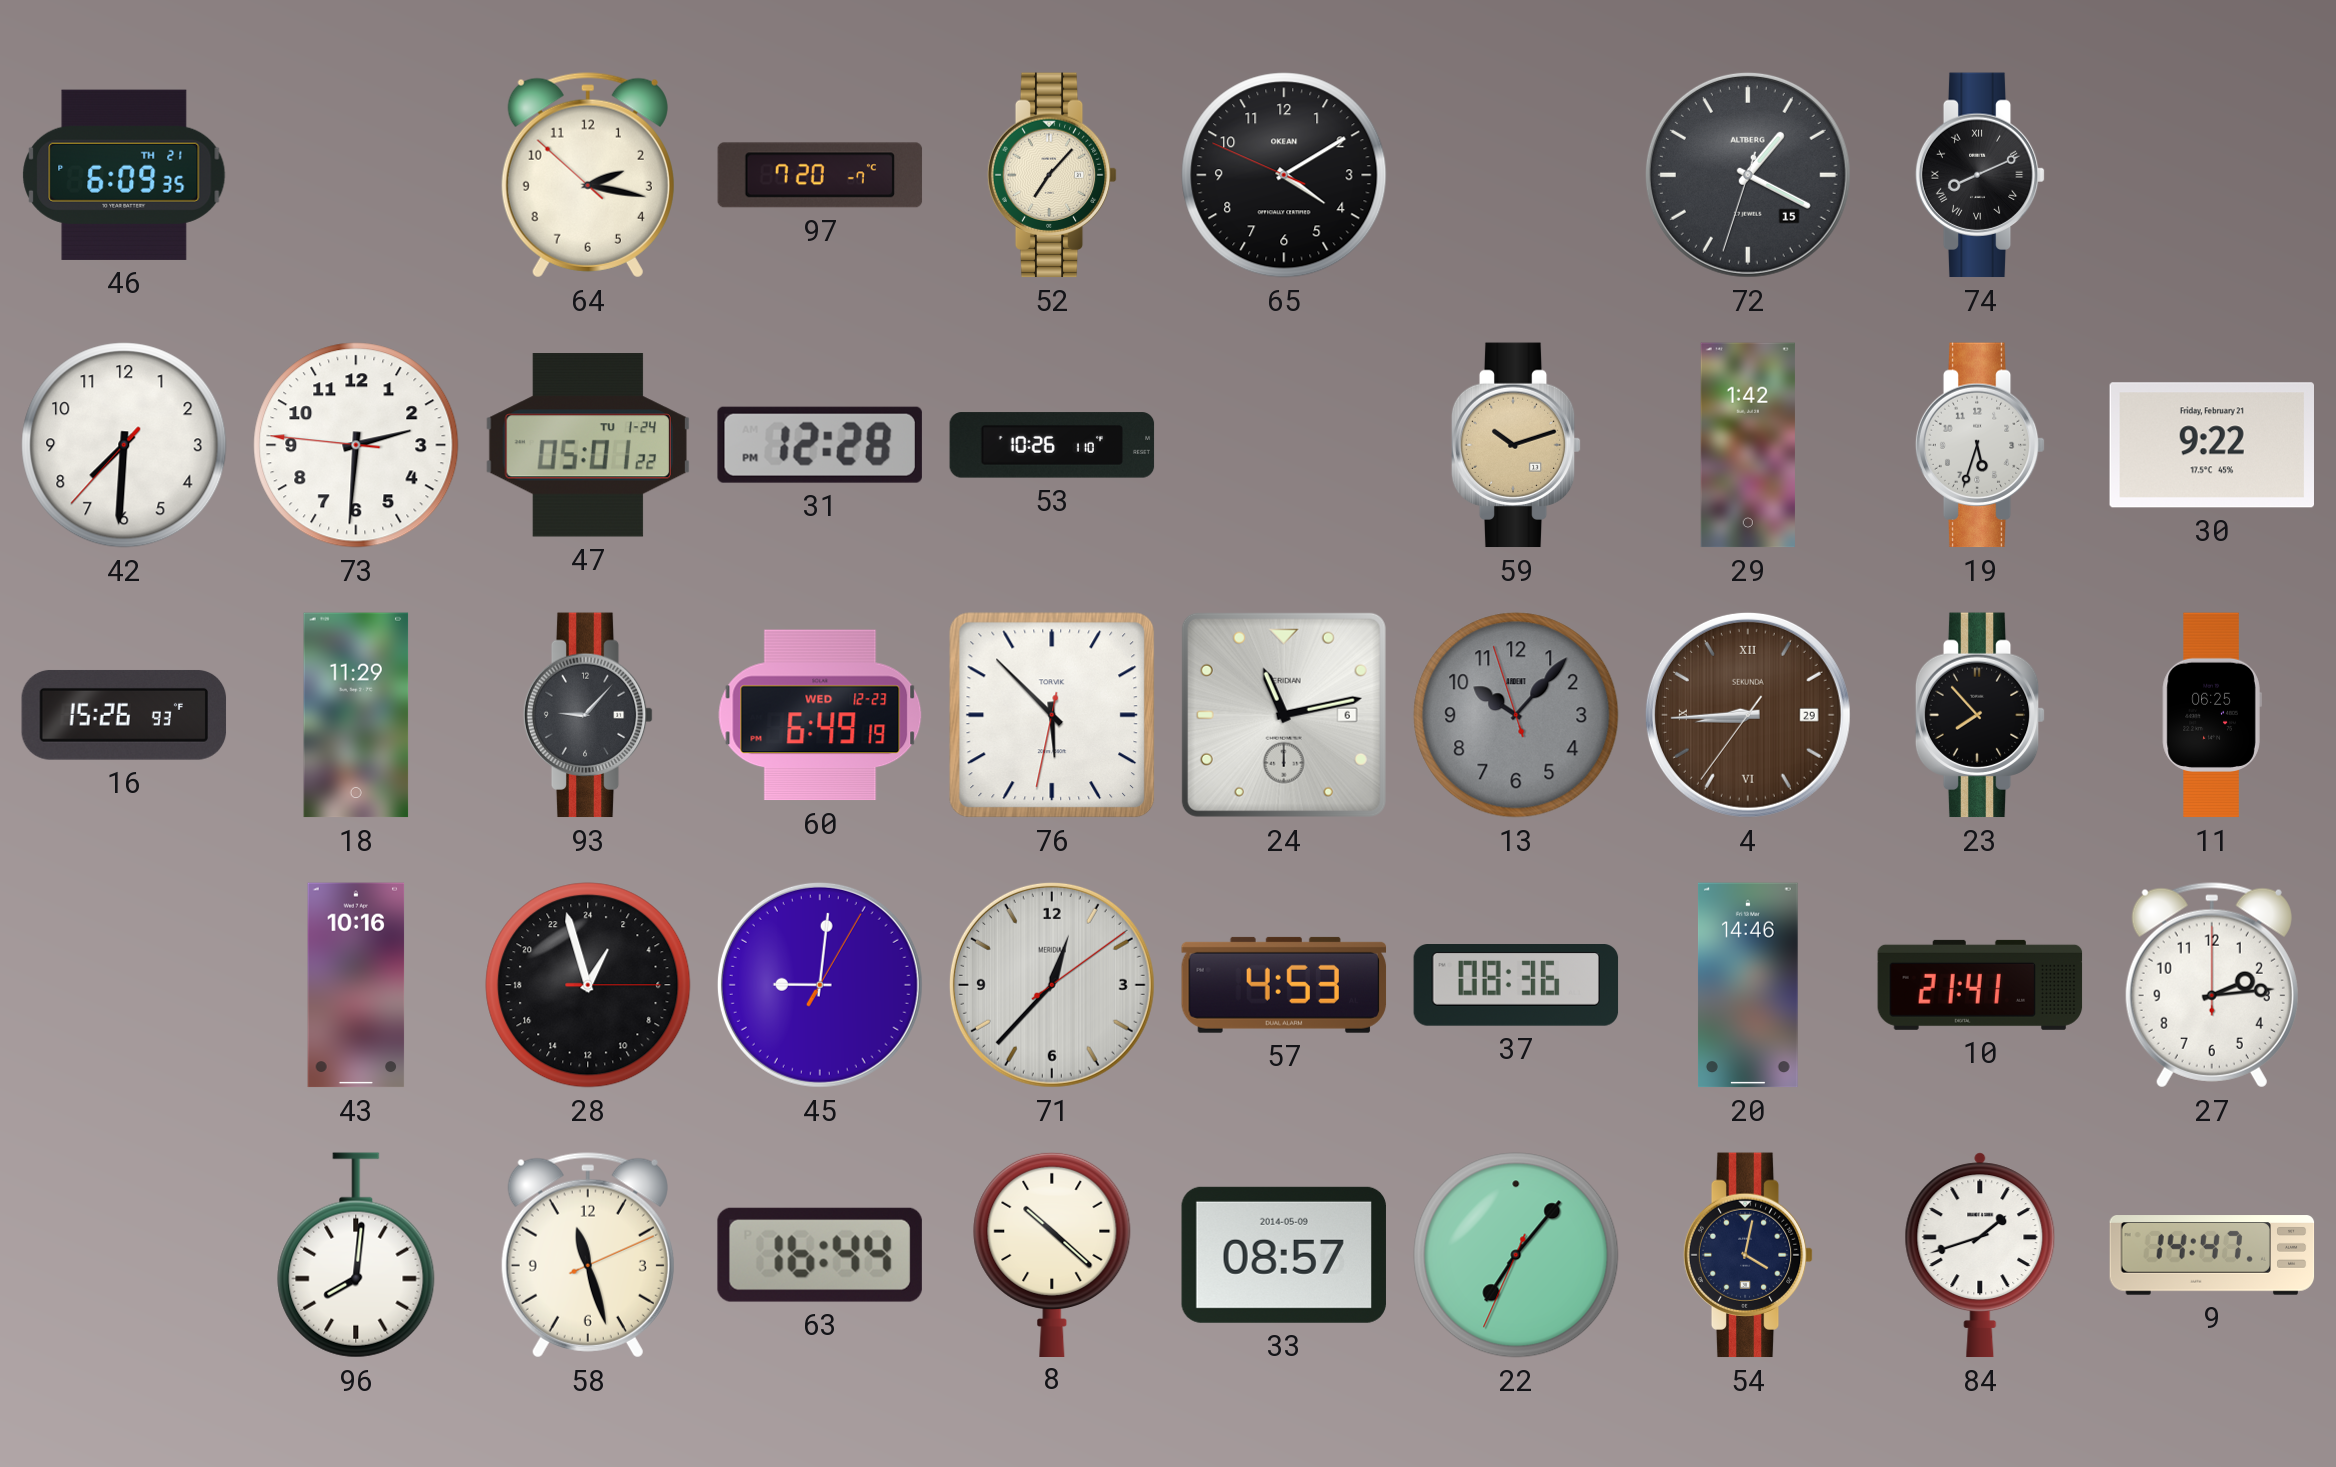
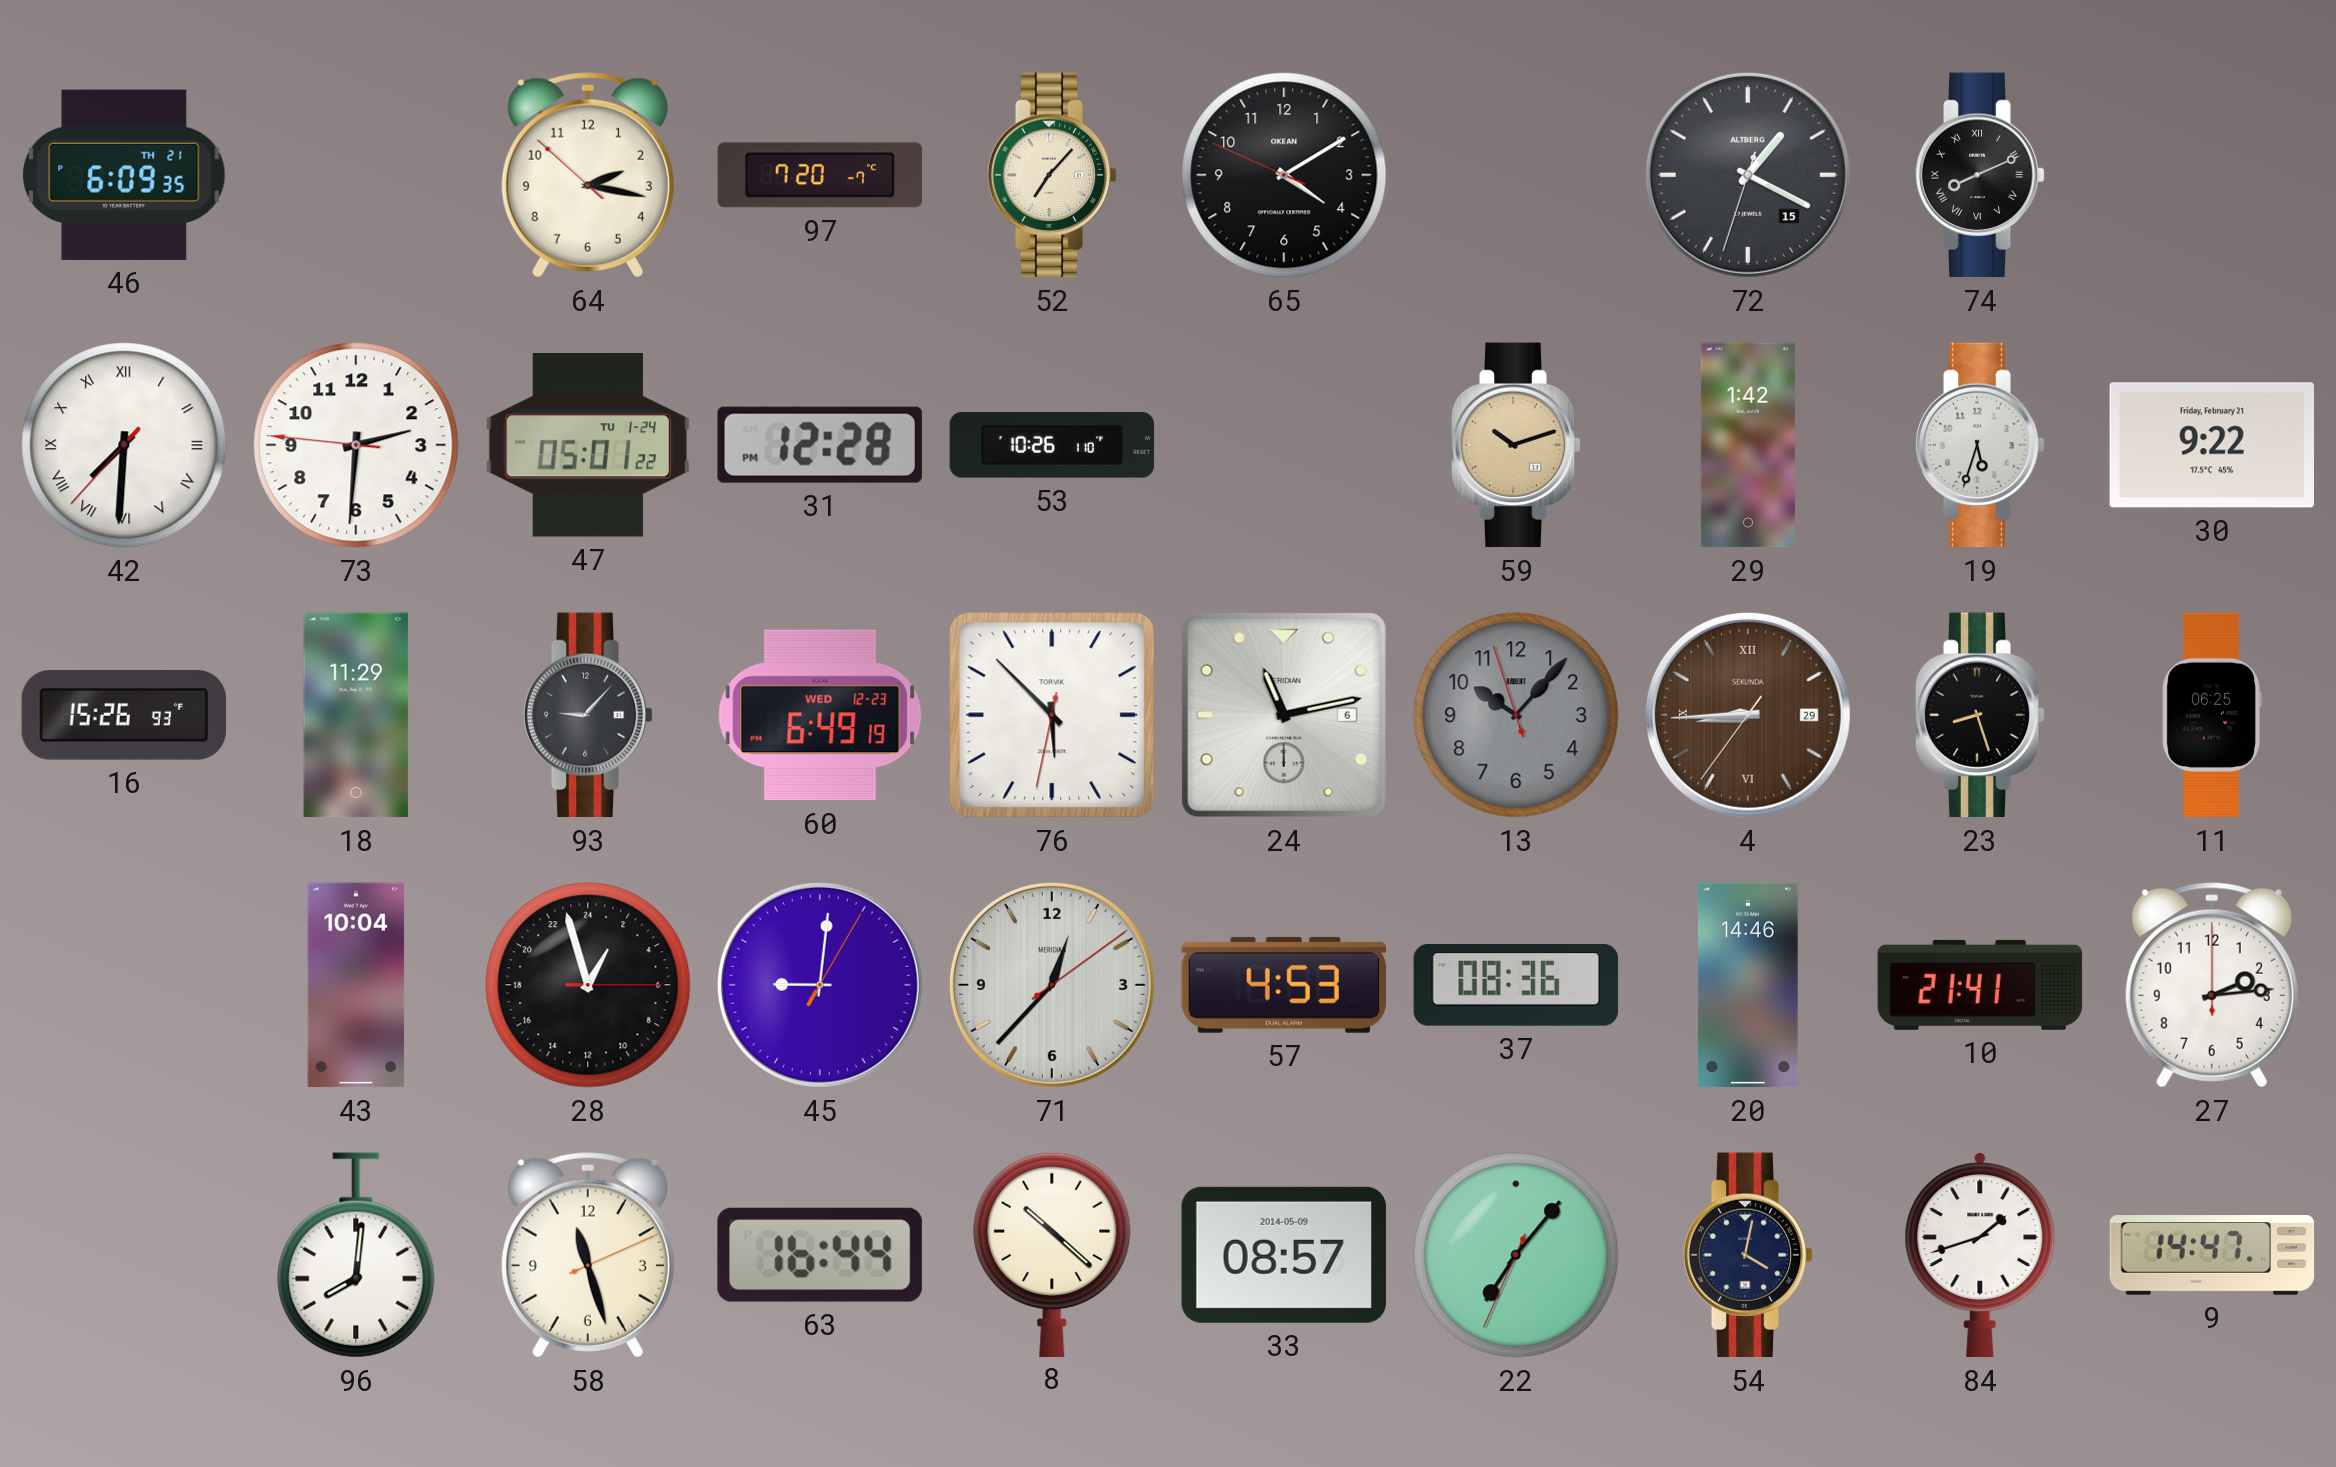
42 numerals: Arabic -> Roman
23: 7:53 -> 8:27
43: 10:16 -> 10:04
